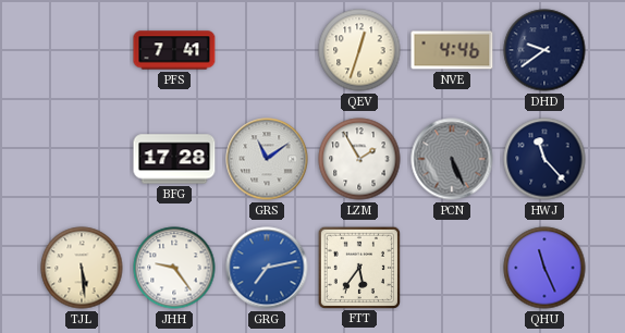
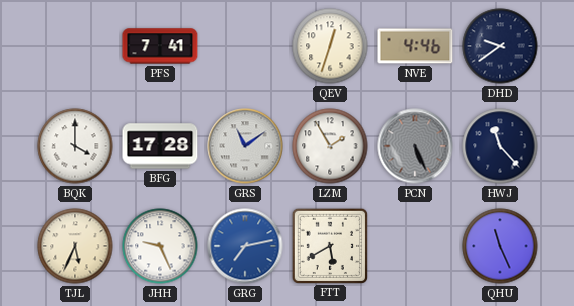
BQK: none -> 4:00
TJL: 5:29 -> 5:34
JHH: 9:24 -> 9:26
FTT: 5:36 -> 5:40
